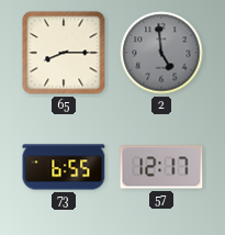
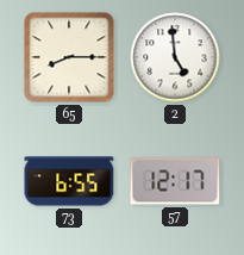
2 dial: grey -> white
